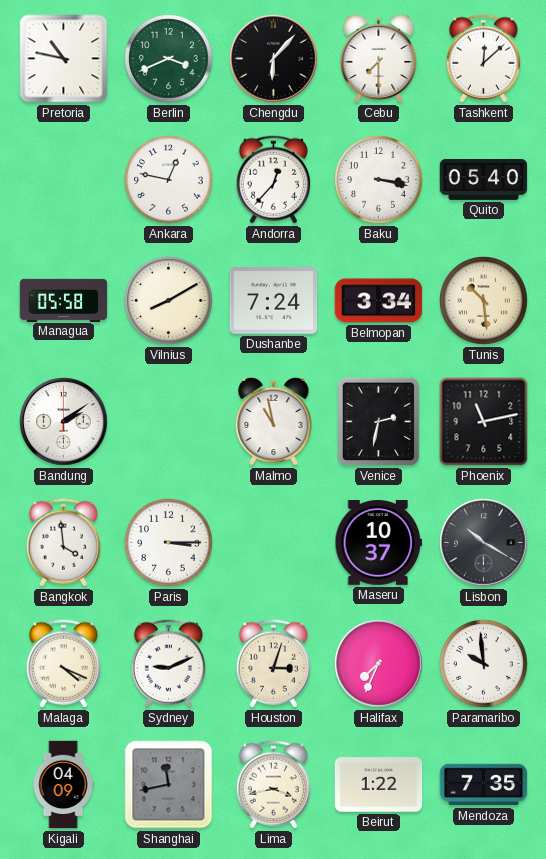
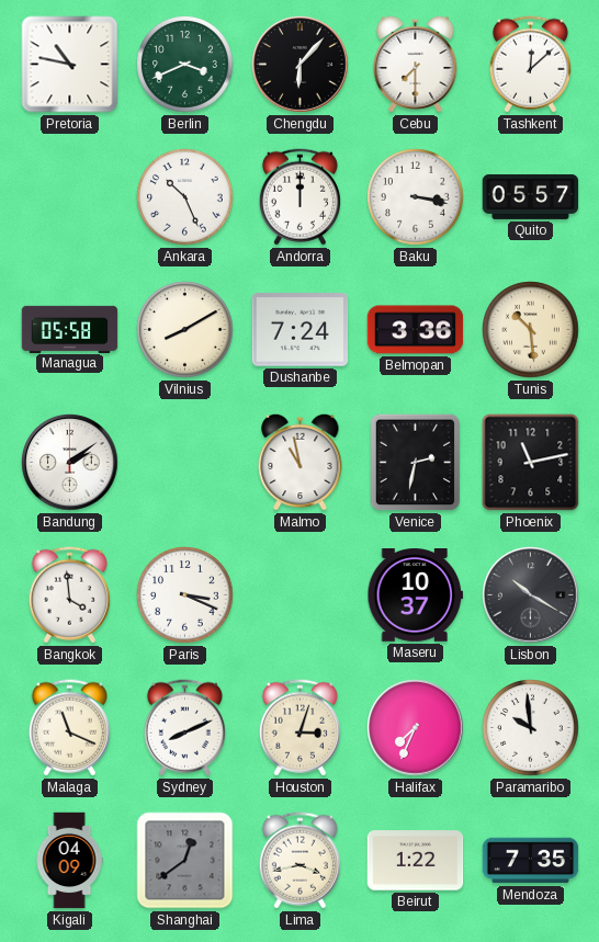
Ankara: 12:47 -> 10:26
Andorra: 12:37 -> 12:00
Quito: 05:40 -> 05:57
Belmopan: 3:34 -> 3:36
Paris: 3:15 -> 3:19
Malaga: 4:19 -> 11:19
Sydney: 9:11 -> 8:11
Shanghai: 11:43 -> 12:39
